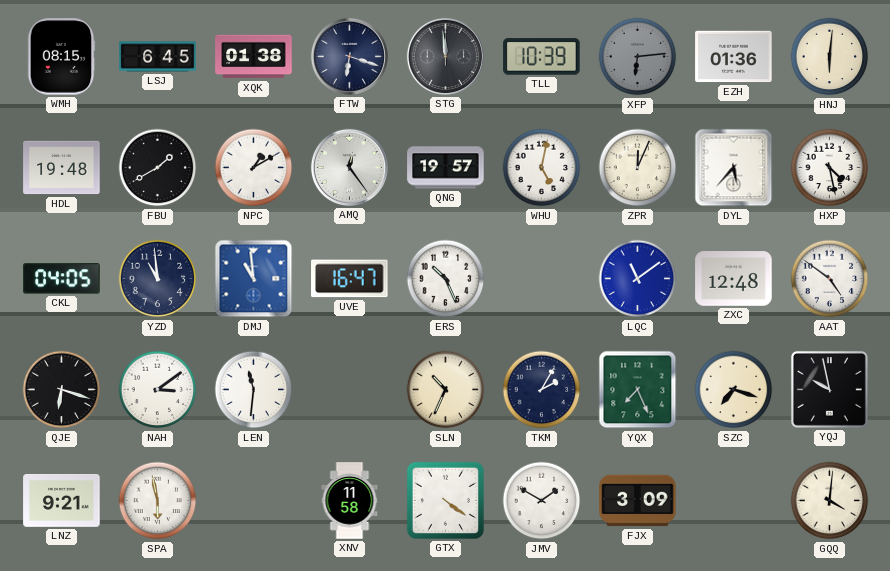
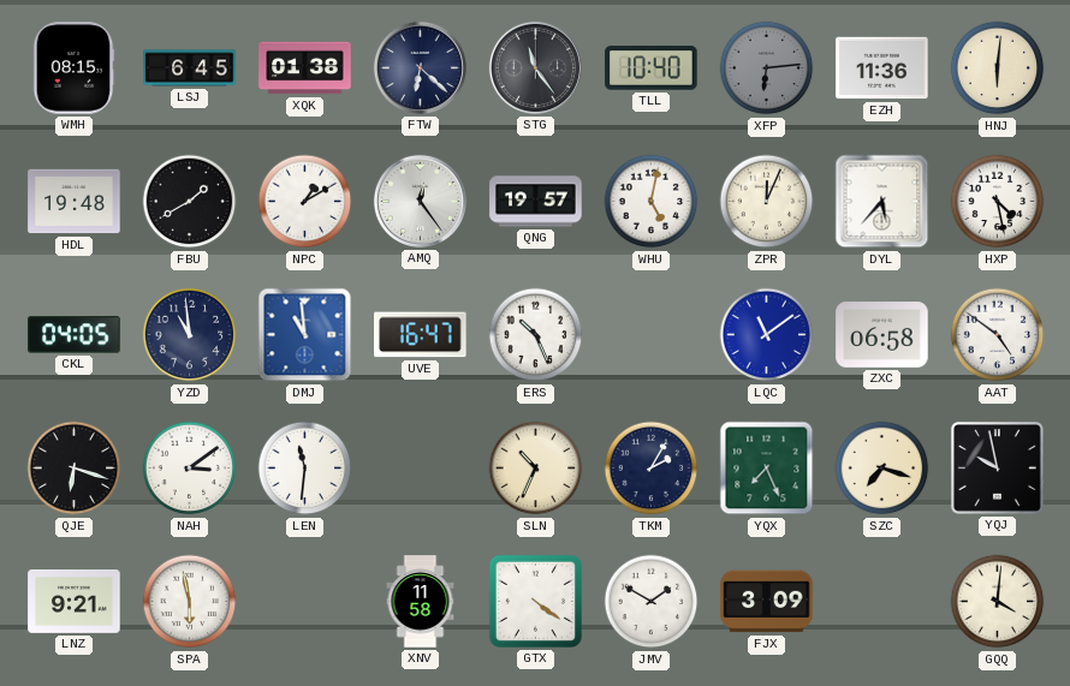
FTW: 6:18 -> 6:22
STG: 11:59 -> 11:24
TLL: 10:39 -> 10:40
EZH: 01:36 -> 11:36
ZXC: 12:48 -> 06:58
